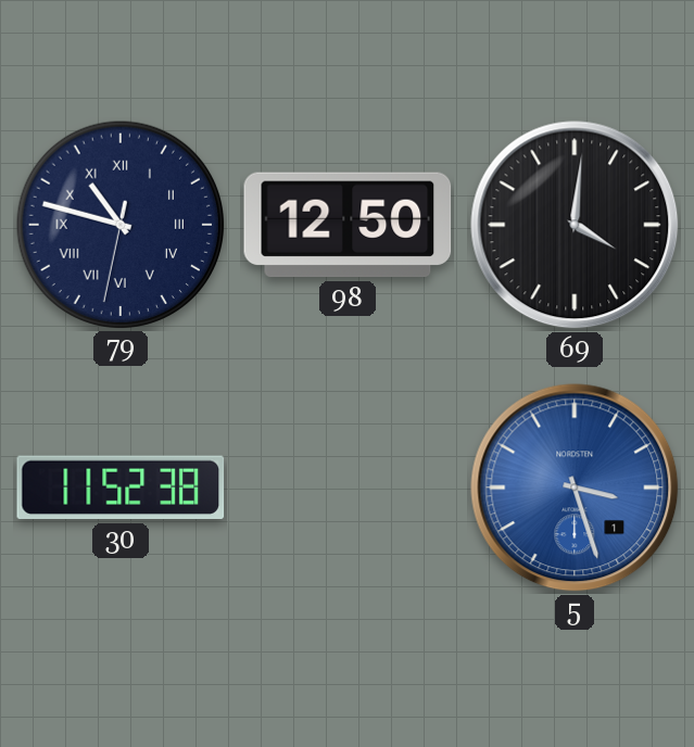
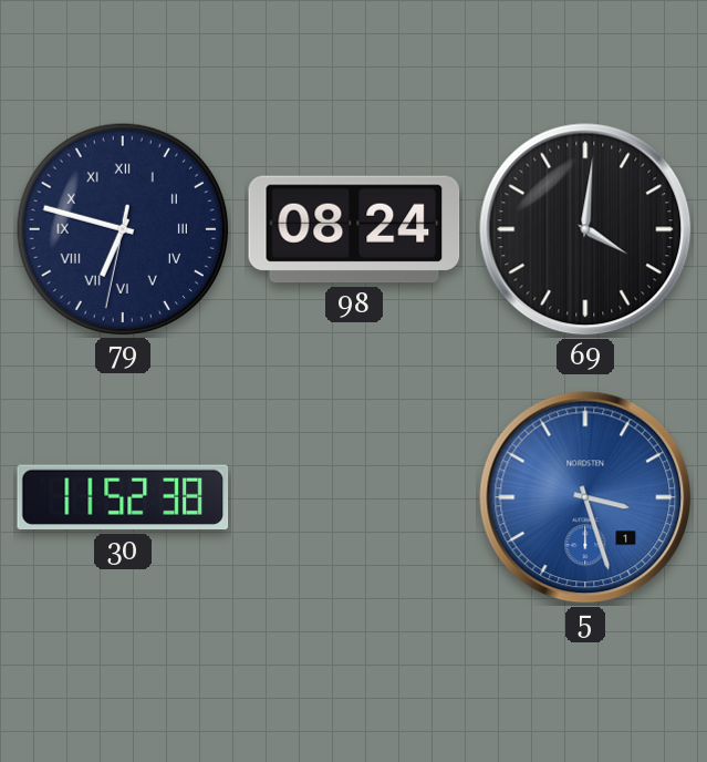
79: 10:47 -> 6:47
98: 12:50 -> 08:24
